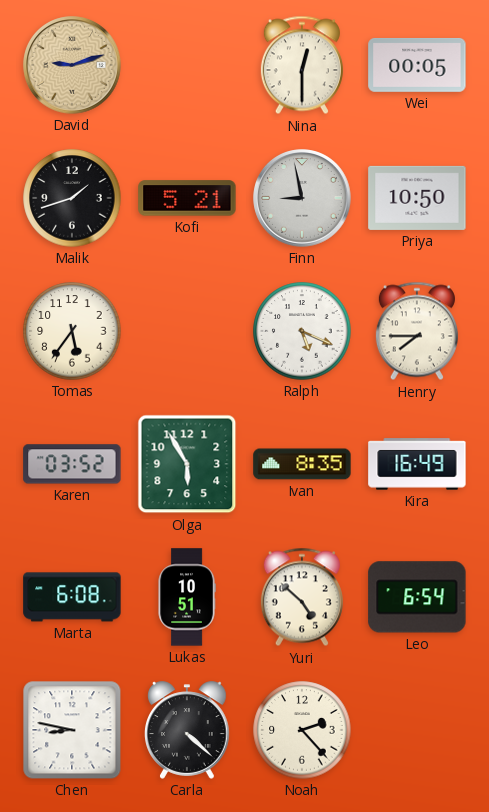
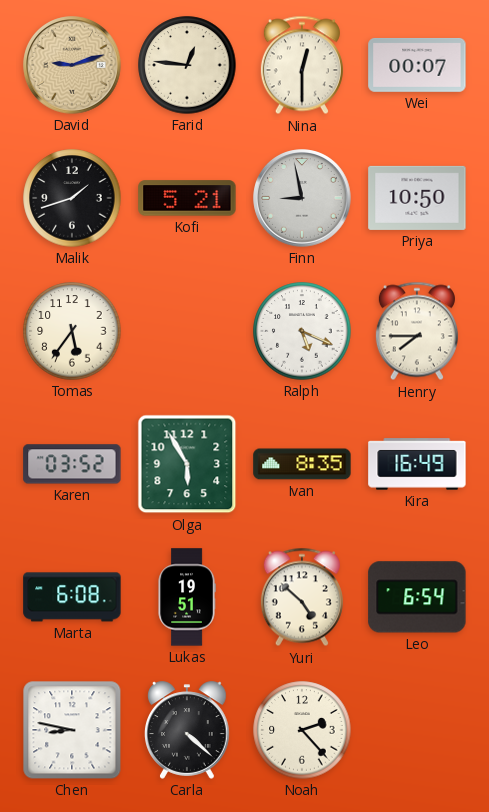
Farid: none -> 12:46
Wei: 00:05 -> 00:07
Lukas: 10:51 -> 19:51
